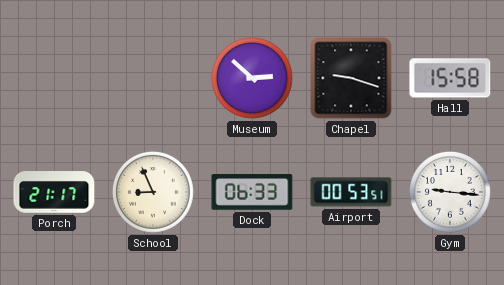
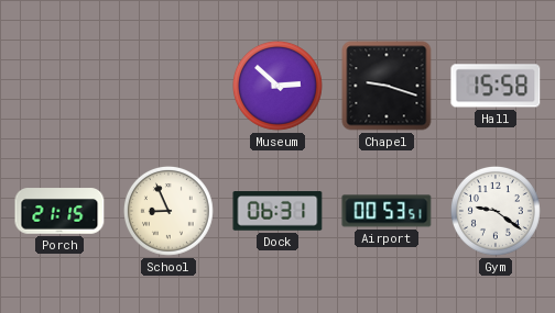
Porch: 21:17 -> 21:15
Dock: 06:33 -> 06:31
Gym: 9:16 -> 9:21
